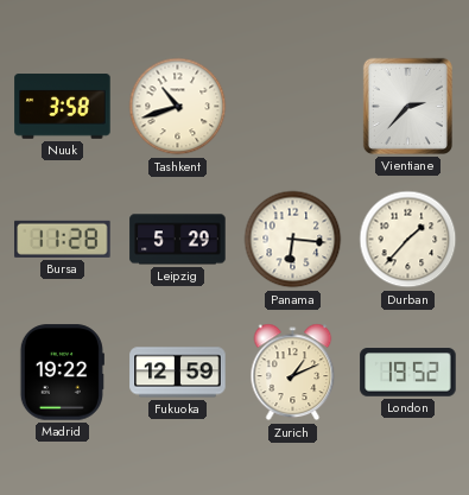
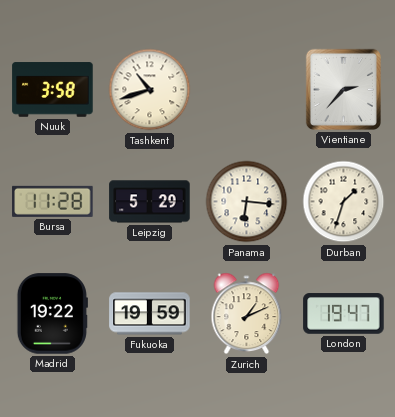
Durban: 1:37 -> 1:33
Fukuoka: 12:59 -> 19:59
London: 19:52 -> 19:47
